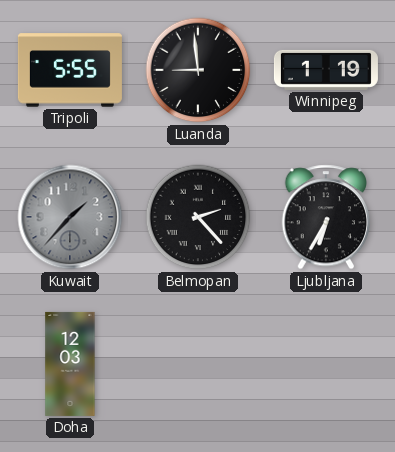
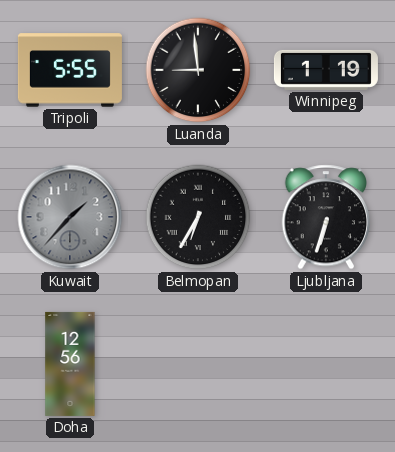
Belmopan: 2:23 -> 6:35
Ljubljana: 6:35 -> 6:33
Doha: 12:03 -> 12:56
